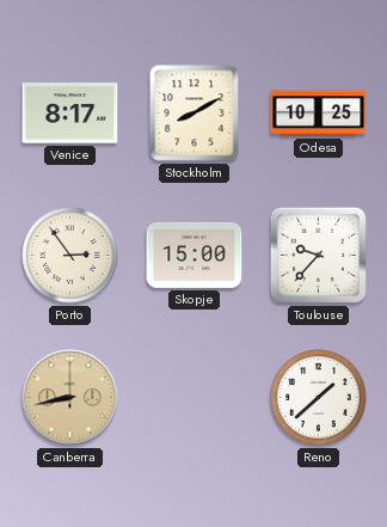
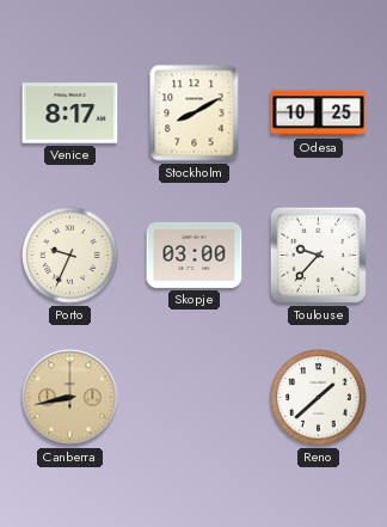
Porto: 2:54 -> 9:34
Skopje: 15:00 -> 03:00
